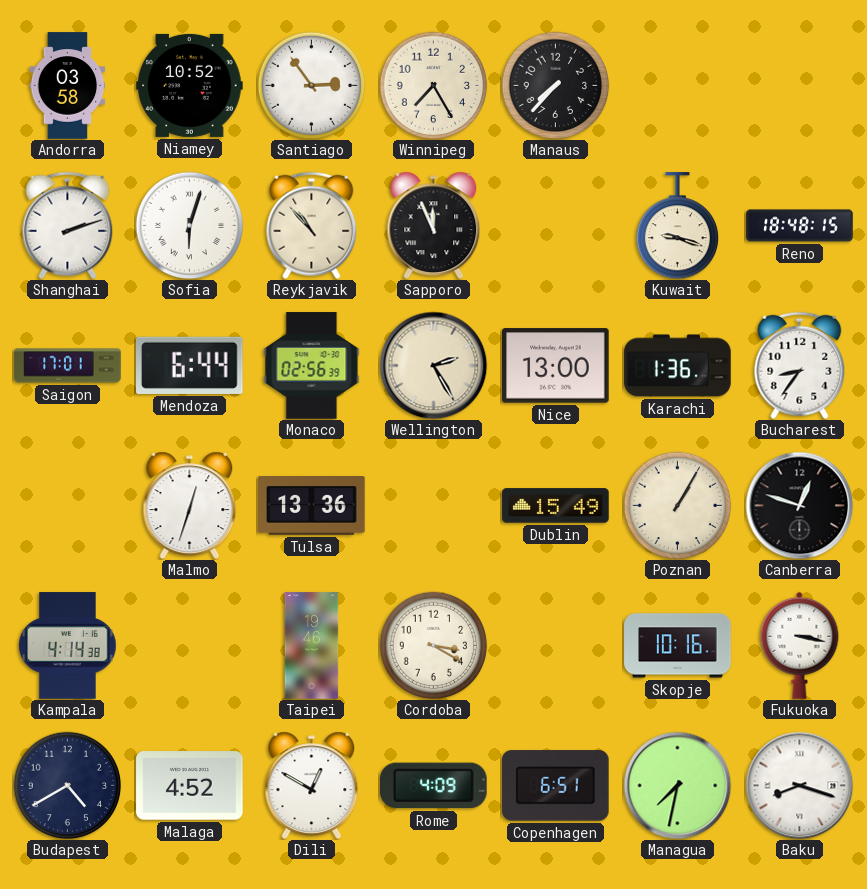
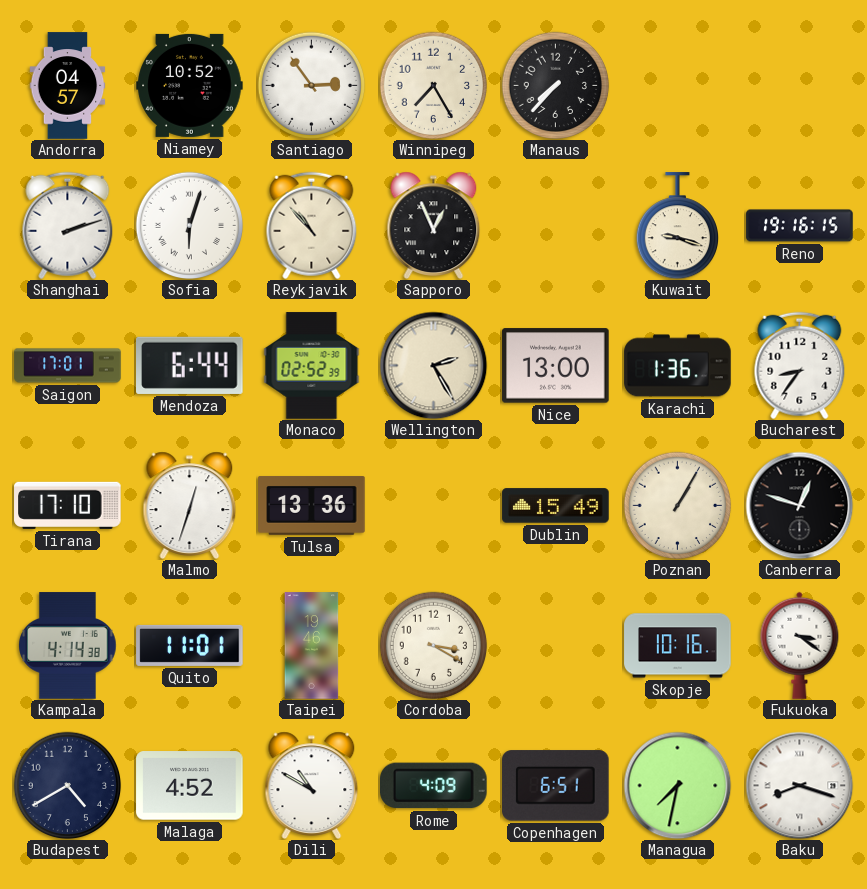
Andorra: 03:58 -> 04:57
Sapporo: 11:56 -> 12:56
Reno: 18:48 -> 19:16
Monaco: 02:56 -> 02:52
Tirana: none -> 17:10
Quito: none -> 11:01
Fukuoka: 3:17 -> 3:21
Dili: 12:50 -> 10:50
